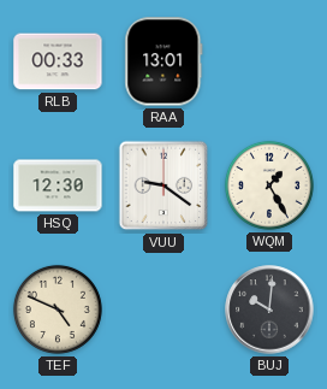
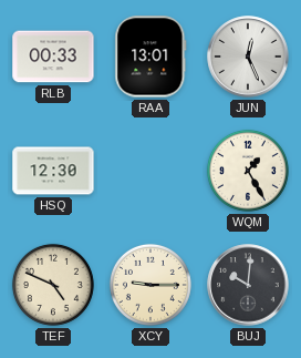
JUN: none -> 12:26
VUU: 9:21 -> none
XCY: none -> 9:15
